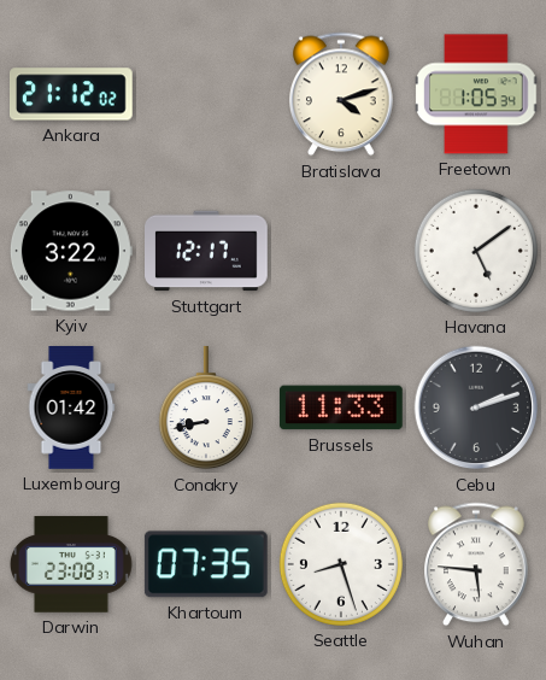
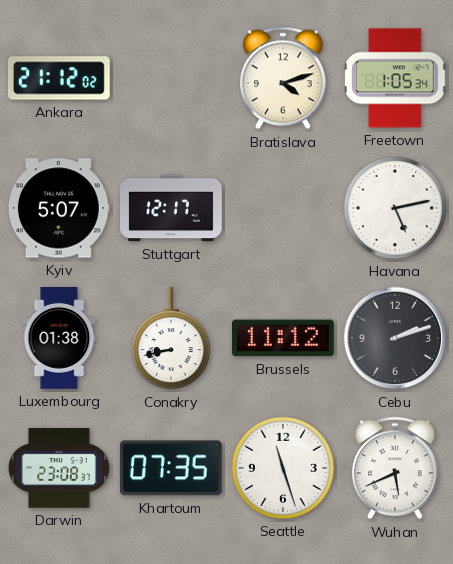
Kyiv: 3:22 -> 5:07
Havana: 5:09 -> 5:13
Luxembourg: 01:42 -> 01:38
Brussels: 11:33 -> 11:12
Seattle: 8:27 -> 11:27
Wuhan: 5:46 -> 5:41
